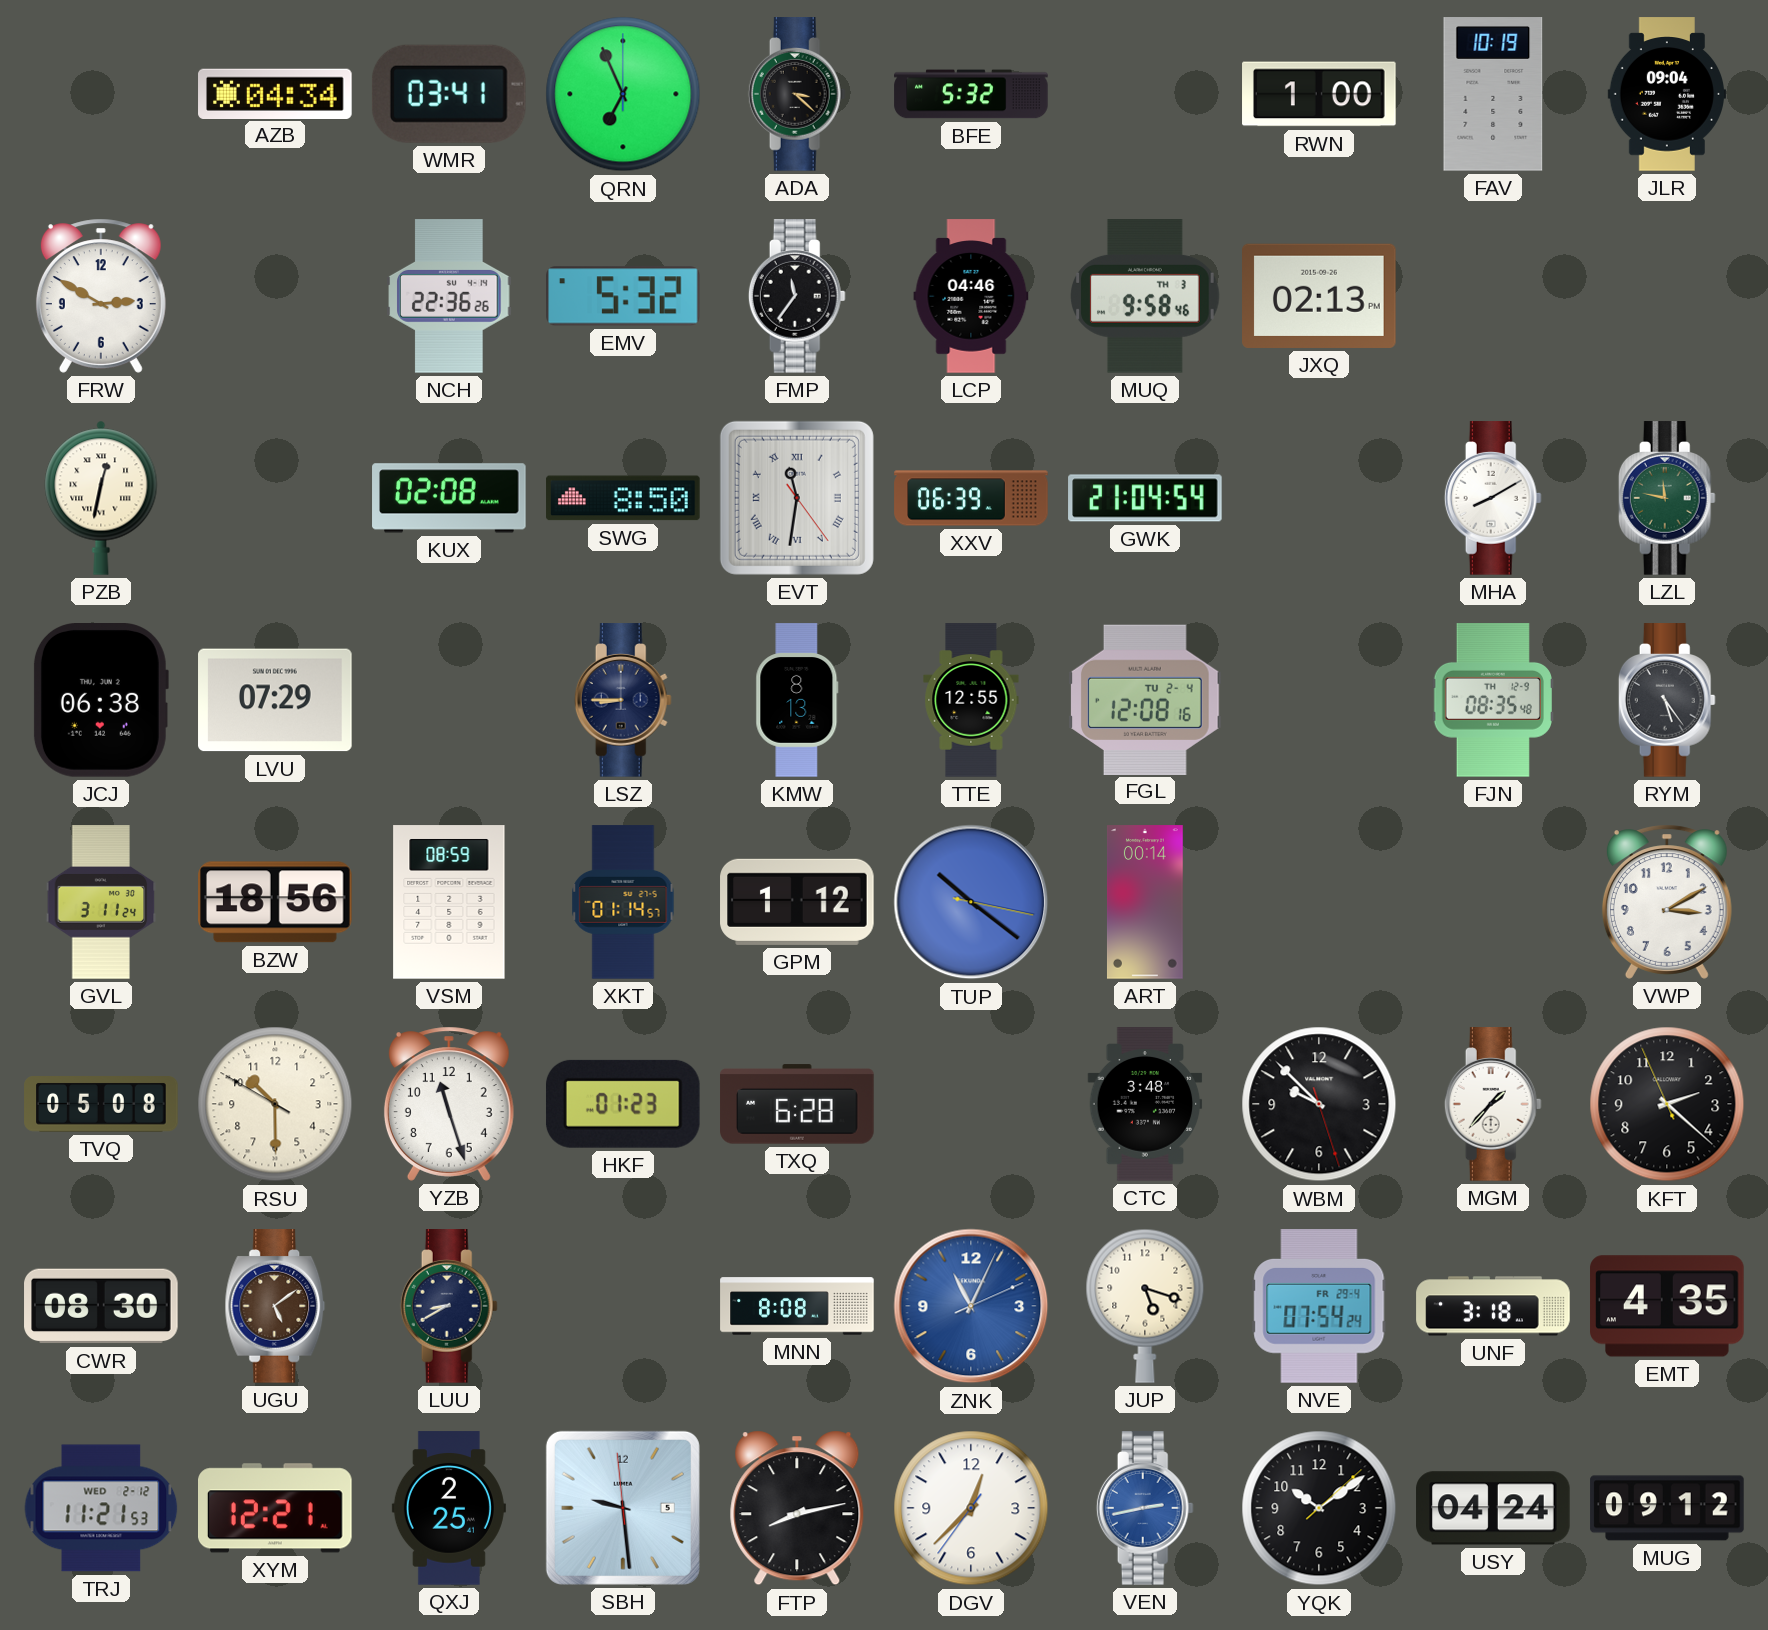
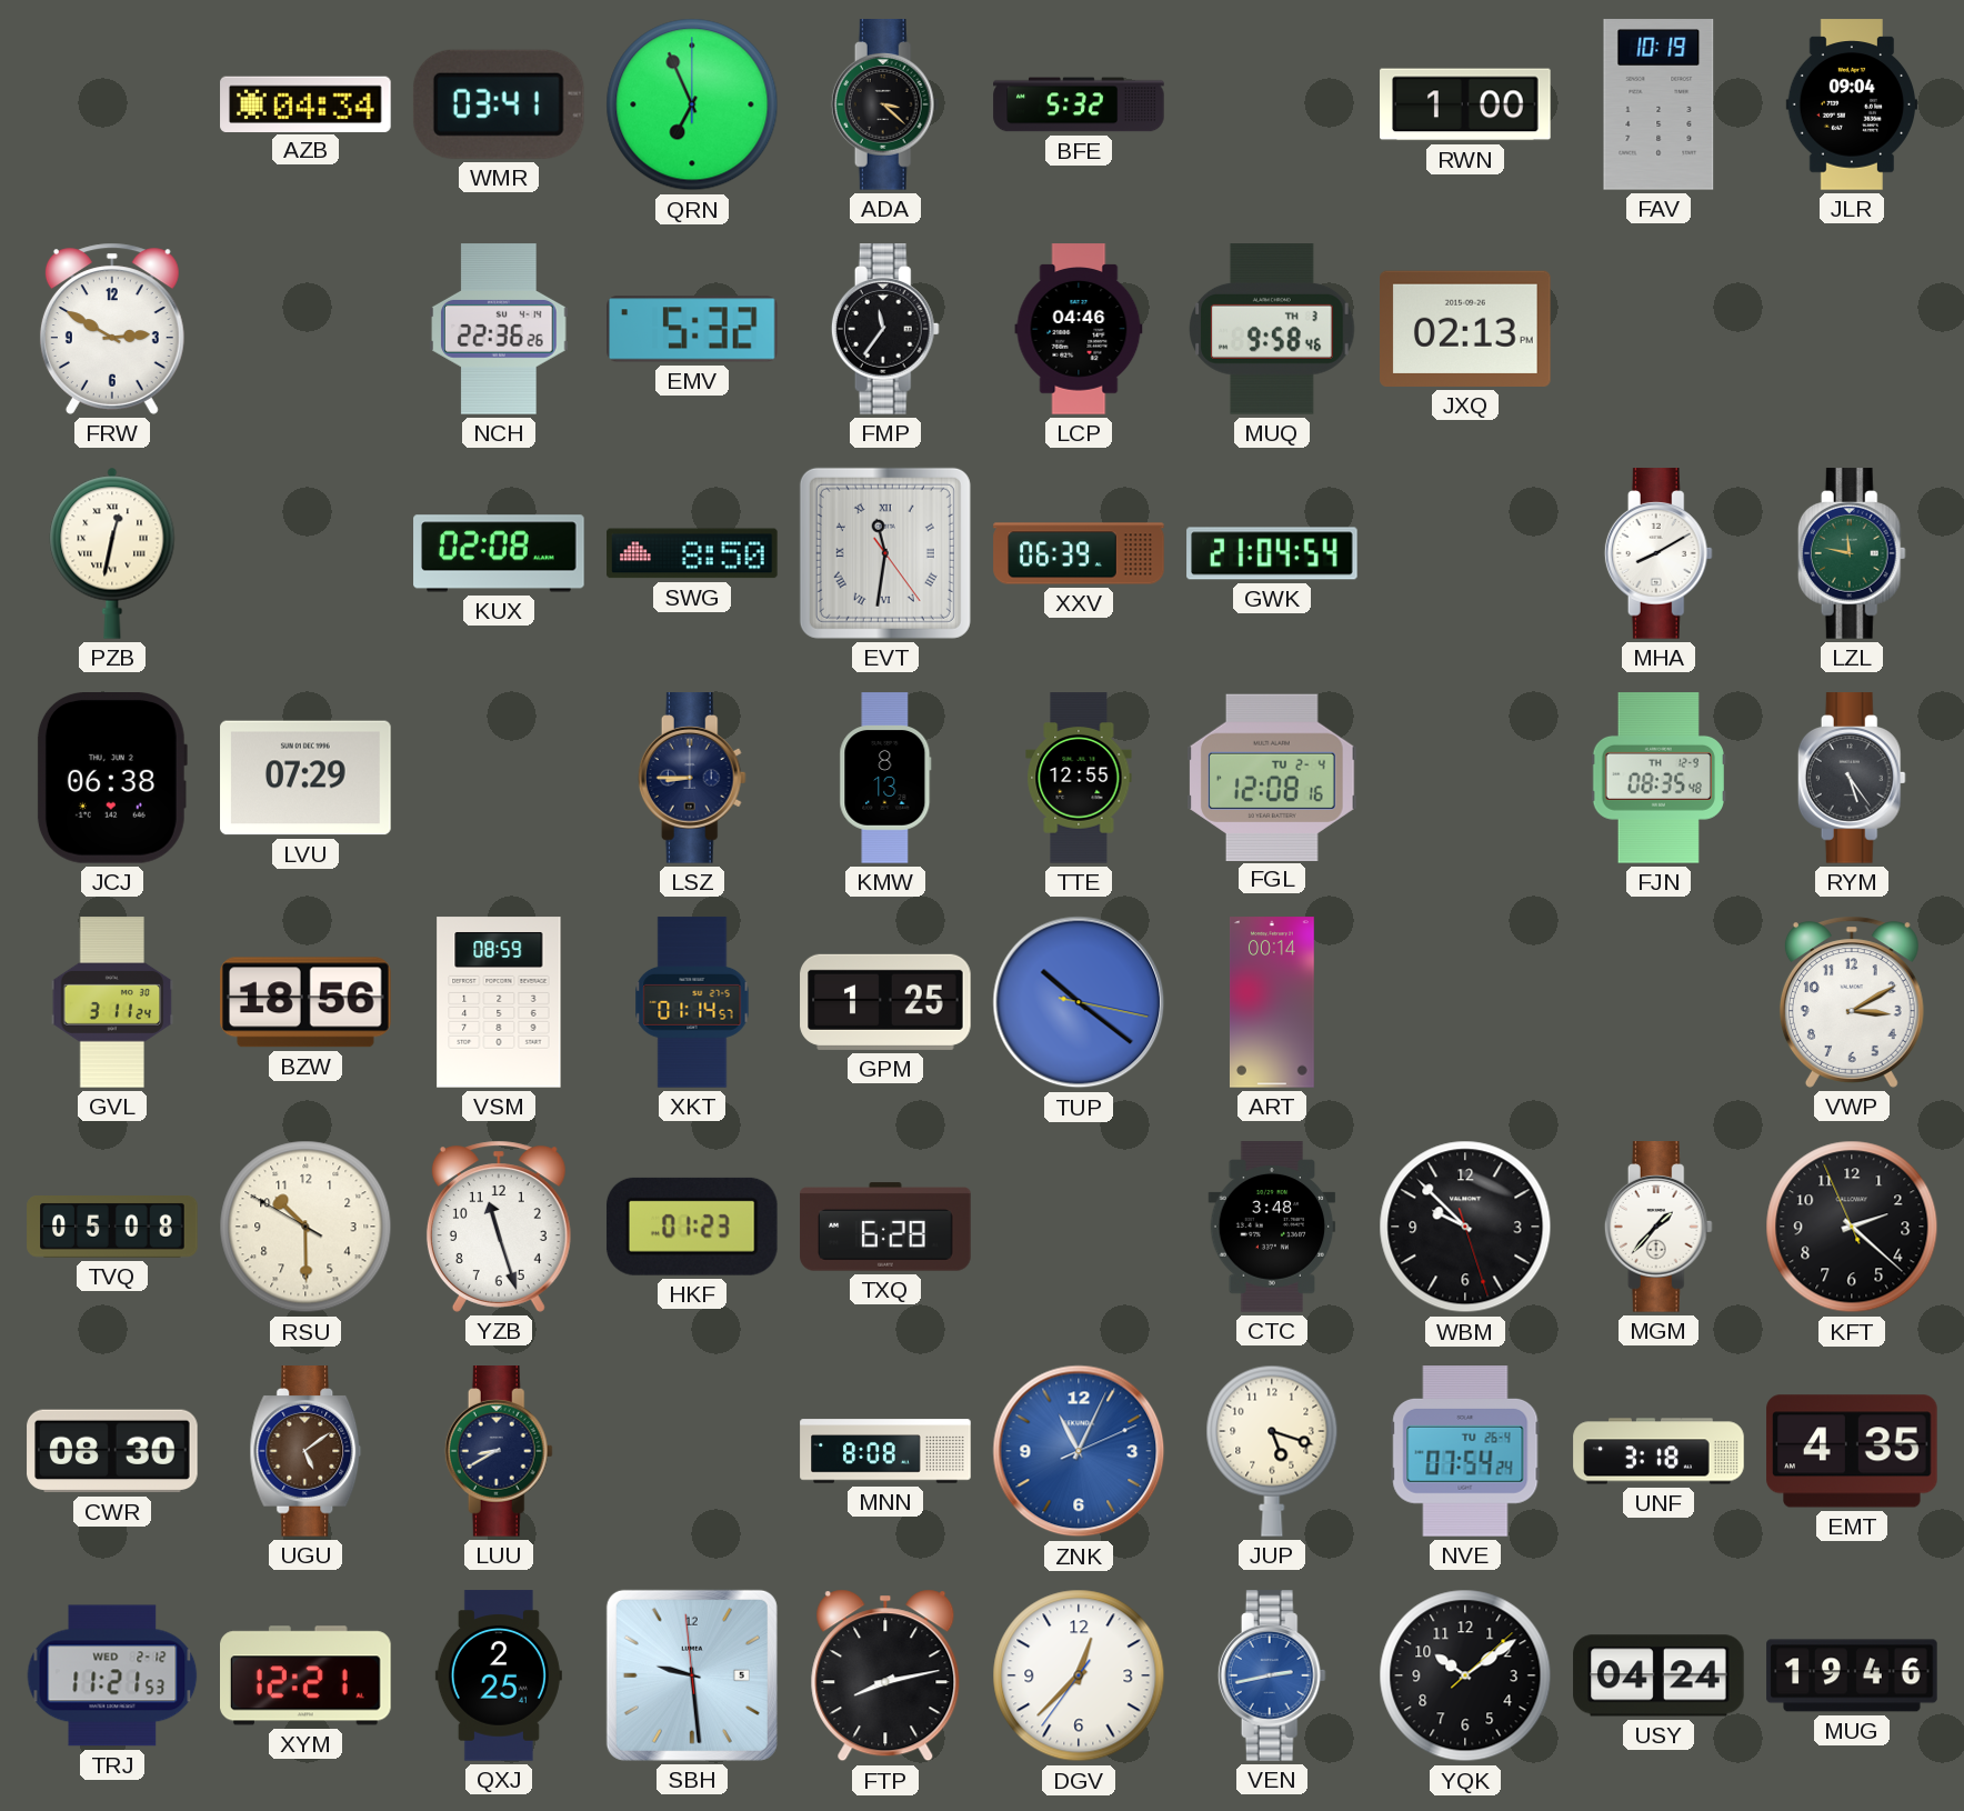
GPM: 1:12 -> 1:25
NVE date: FR 29-4 -> TU 26-4
MUG: 09:12 -> 19:46
